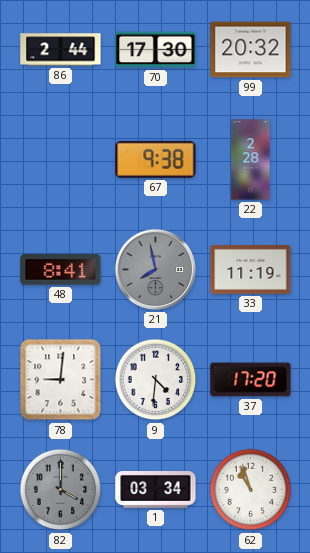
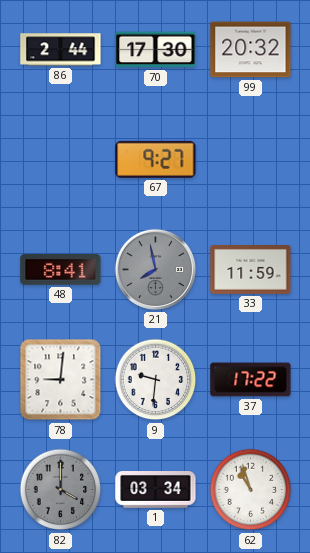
67: 9:38 -> 9:27
22: 2:28 -> none
33: 11:19 -> 11:59
9: 4:31 -> 9:31
37: 17:20 -> 17:22
